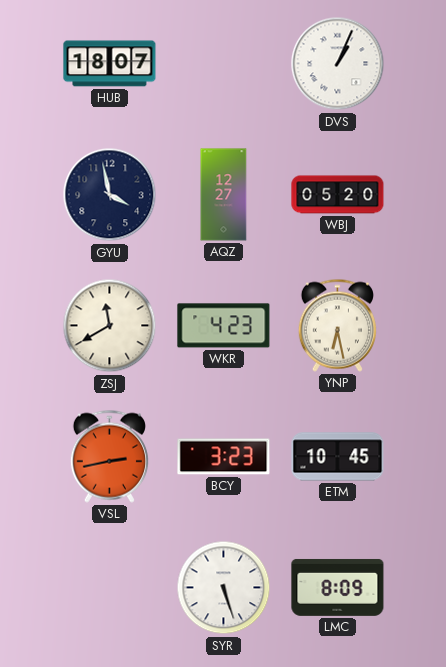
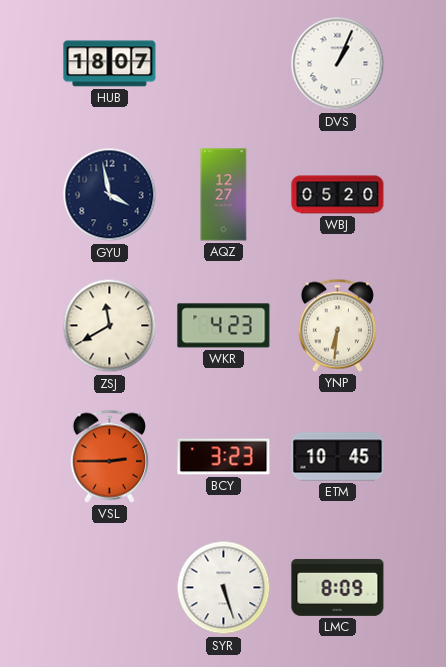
YNP: 6:28 -> 6:31
VSL: 2:43 -> 2:45
